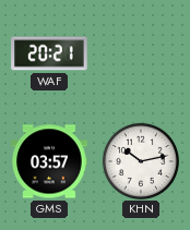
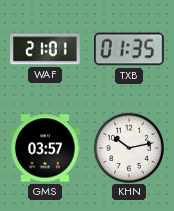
WAF: 20:21 -> 21:01
TXB: none -> 01:35
